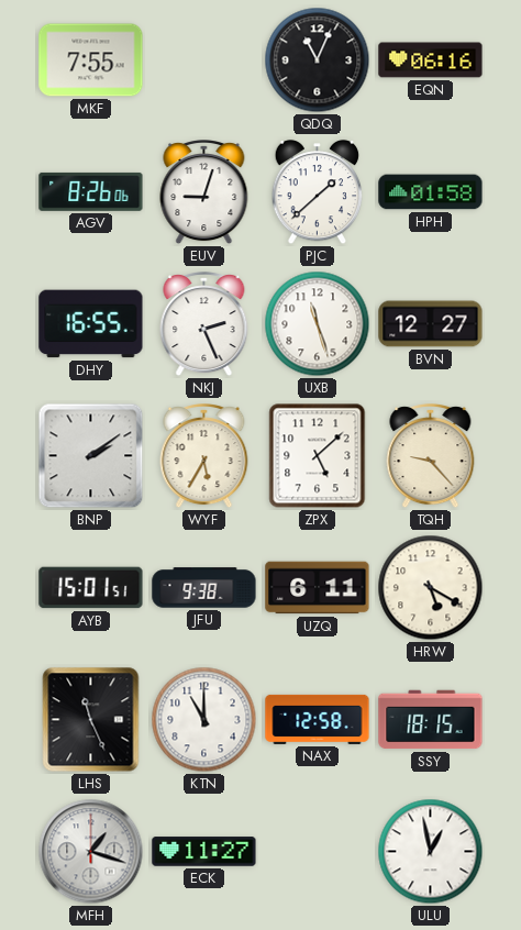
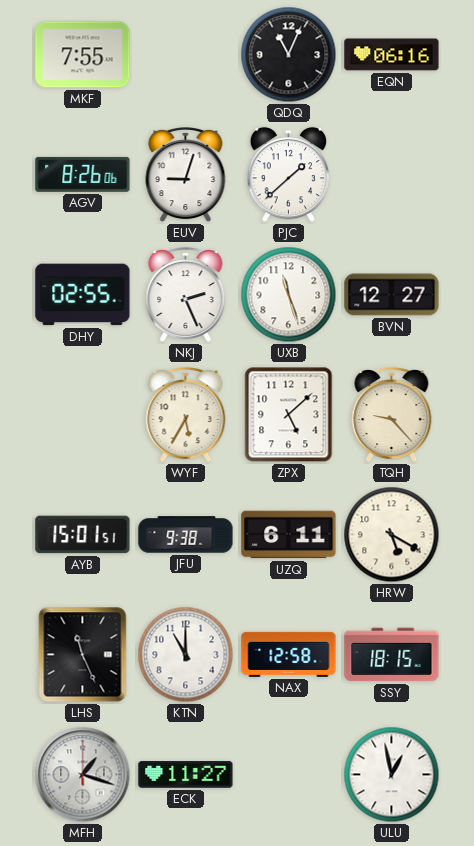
HPH: 01:58 -> none
DHY: 16:55 -> 02:55
BNP: 2:09 -> none
